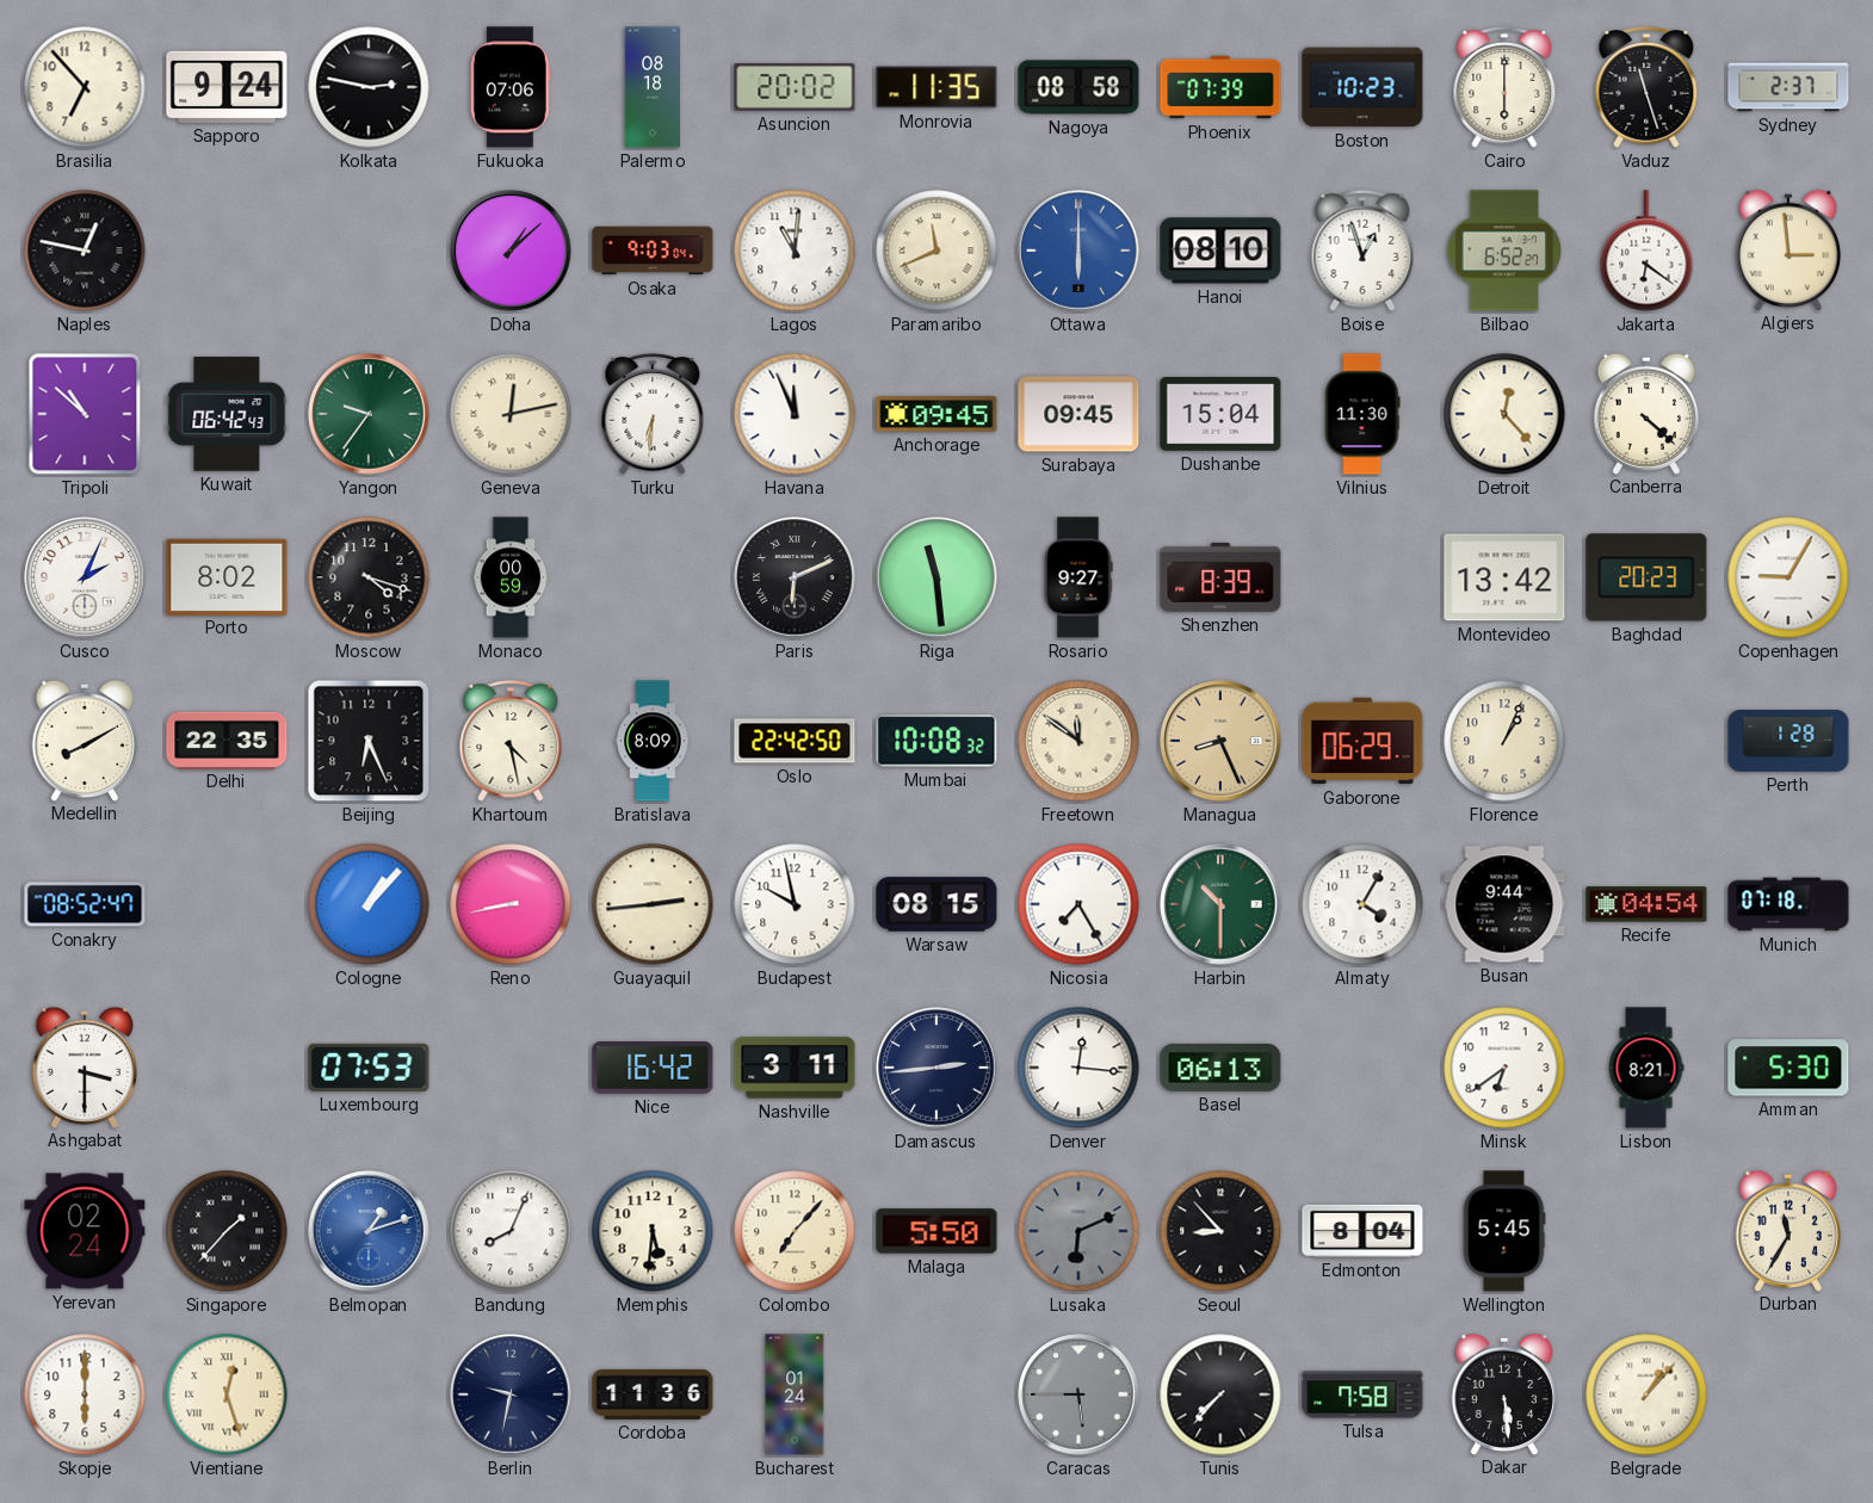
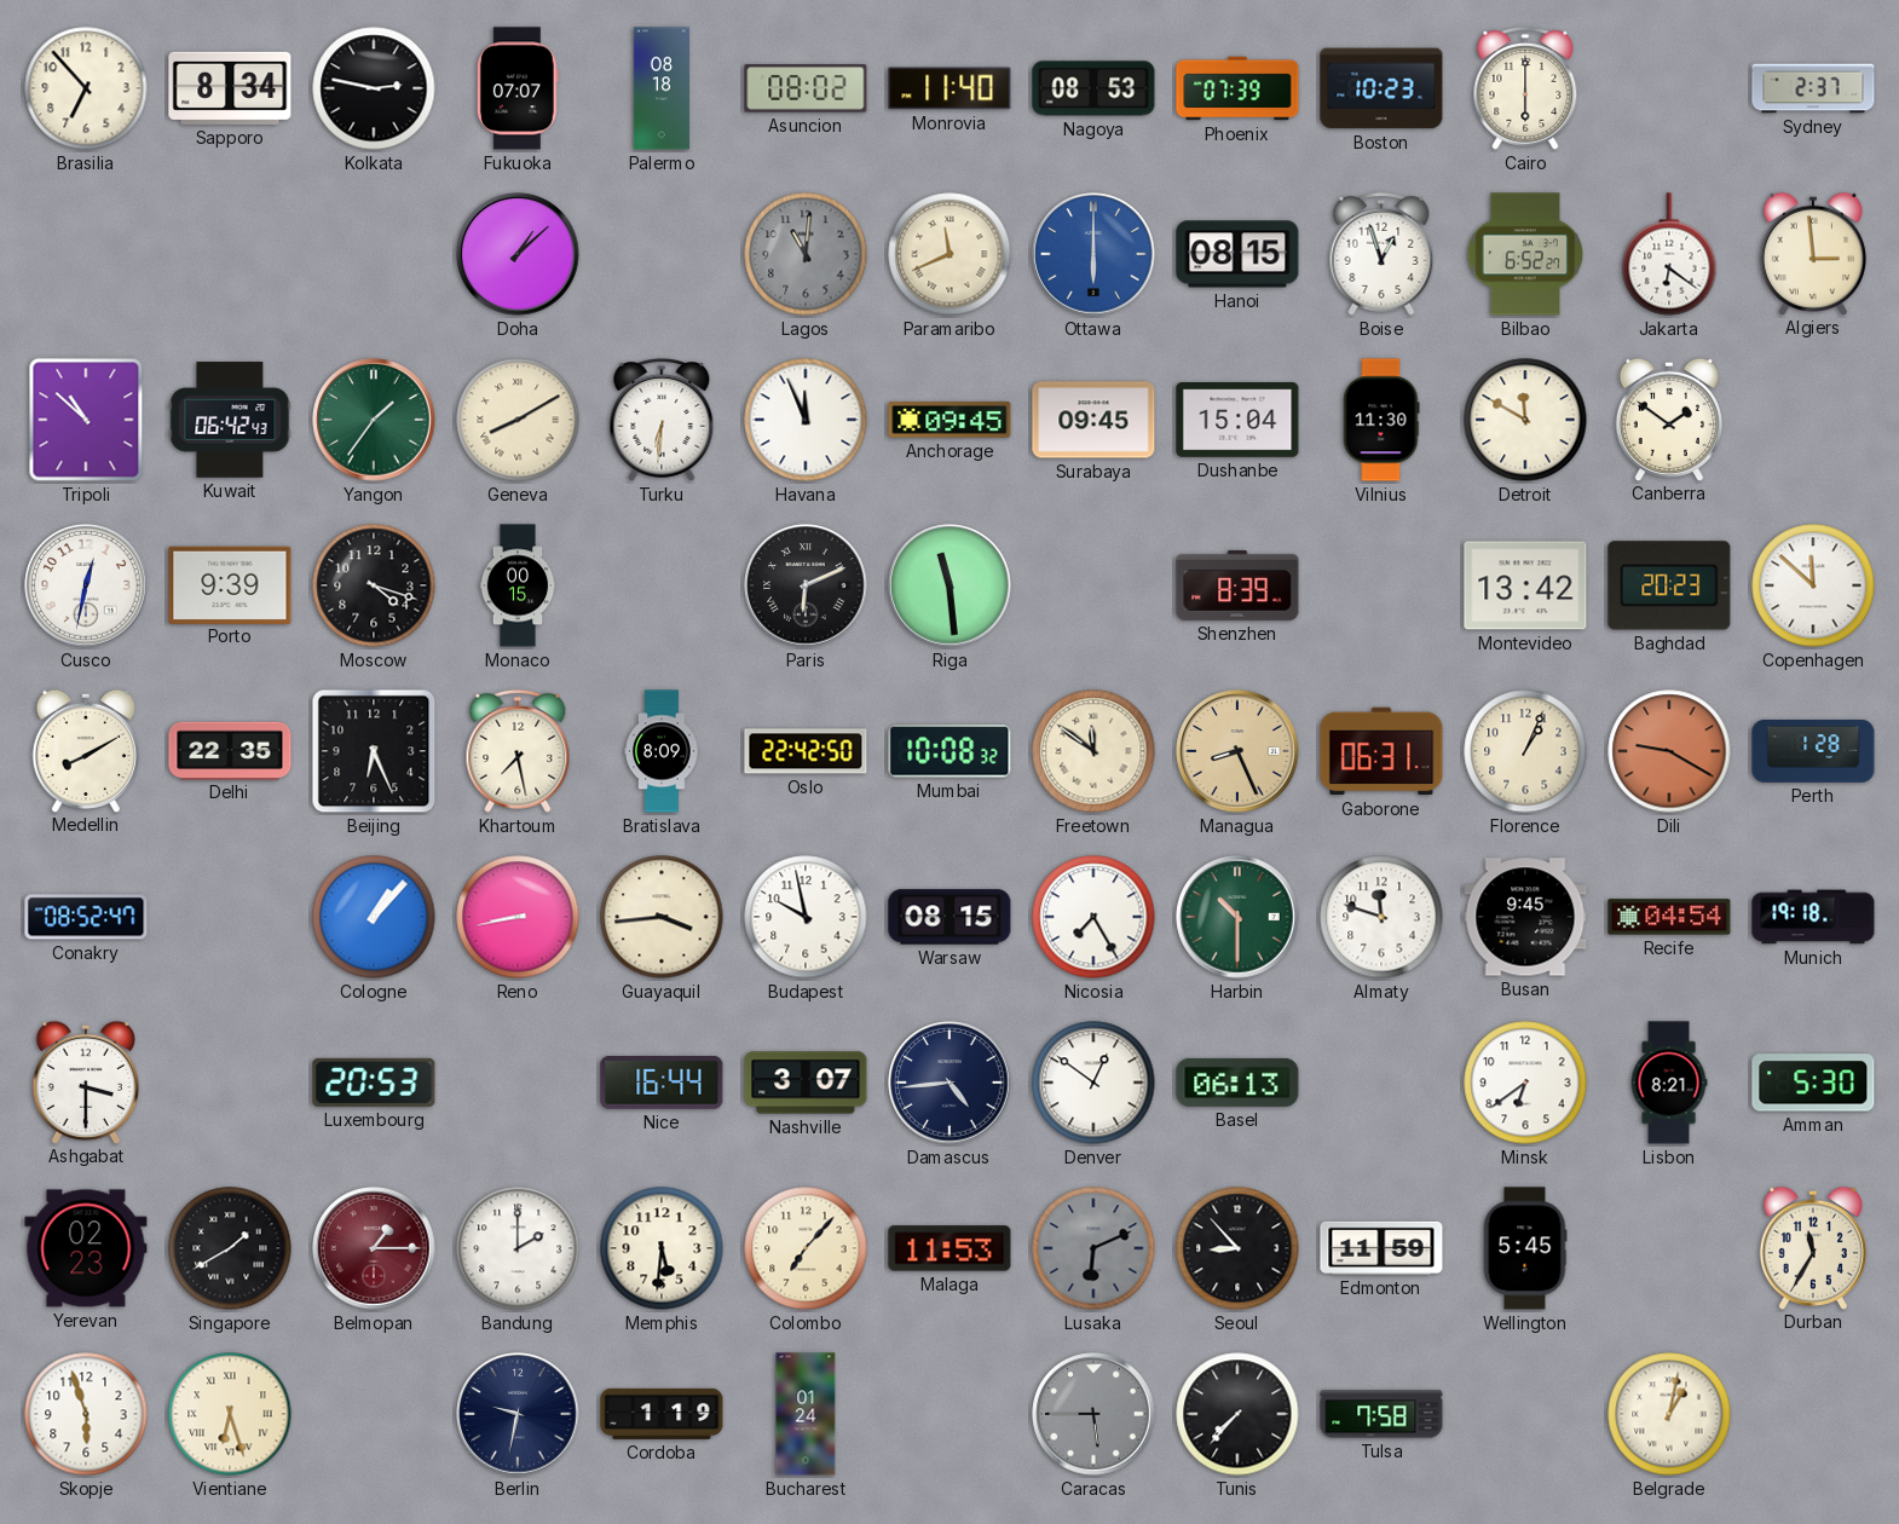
Sapporo: 9:24 -> 8:34
Fukuoka: 07:06 -> 07:07
Asuncion: 20:02 -> 08:02
Monrovia: 11:35 -> 11:40
Nagoya: 08:58 -> 08:53
Vaduz: 11:27 -> none
Naples: 12:47 -> none
Osaka: 9:03 -> none
Lagos dial: white -> grey
Hanoi: 08:10 -> 08:15
Yangon: 9:36 -> 1:36
Geneva: 12:13 -> 8:10
Detroit: 12:23 -> 11:50
Canberra: 4:22 -> 1:51
Cusco: 2:04 -> 12:32
Porto: 8:02 -> 9:39
Monaco: 00:59 -> 00:15
Rosario: 9:27 -> none
Copenhagen: 9:05 -> 11:52
Khartoum: 4:28 -> 7:28
Gaborone: 06:29 -> 06:31
Dili: none -> 9:20
Guayaquil: 2:44 -> 3:44
Almaty: 4:05 -> 11:48
Busan: 9:44 -> 9:45
Munich: 07:18 -> 19:18
Luxembourg: 07:53 -> 20:53
Nice: 16:42 -> 16:44
Nashville: 3:11 -> 3:07
Damascus: 2:44 -> 4:44
Denver: 12:16 -> 12:51
Yerevan: 02:24 -> 02:23
Singapore: 1:37 -> 1:40
Belmopan: 1:12 -> 1:15
Belmopan dial: blue -> burgundy
Bandung: 8:04 -> 2:00
Malaga: 5:50 -> 11:53
Edmonton: 8:04 -> 11:59
Skopje: 6:00 -> 5:57
Vientiane: 12:27 -> 6:27
Cordoba: 11:36 -> 1:19
Dakar: 5:29 -> none
Belgrade: 1:07 -> 1:02
